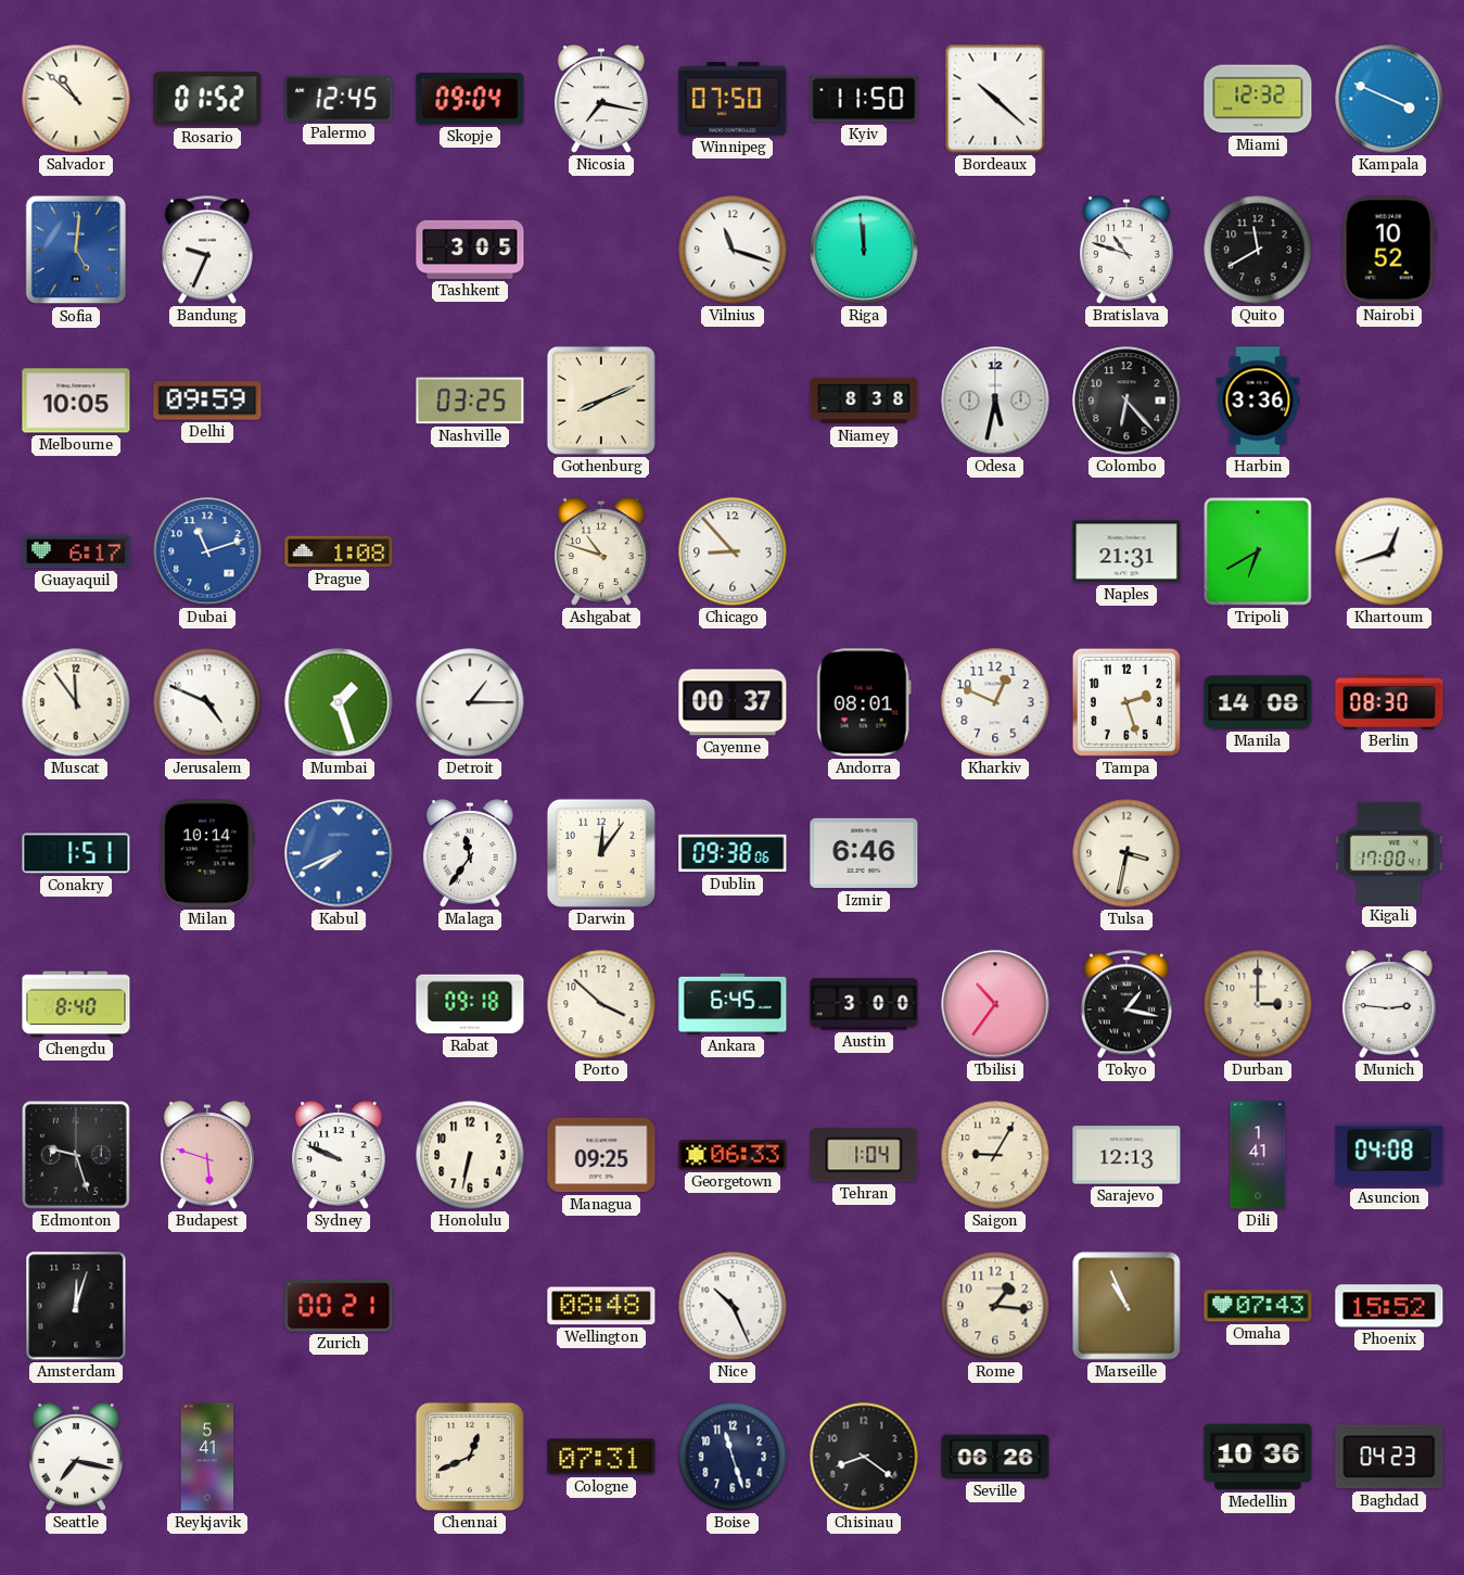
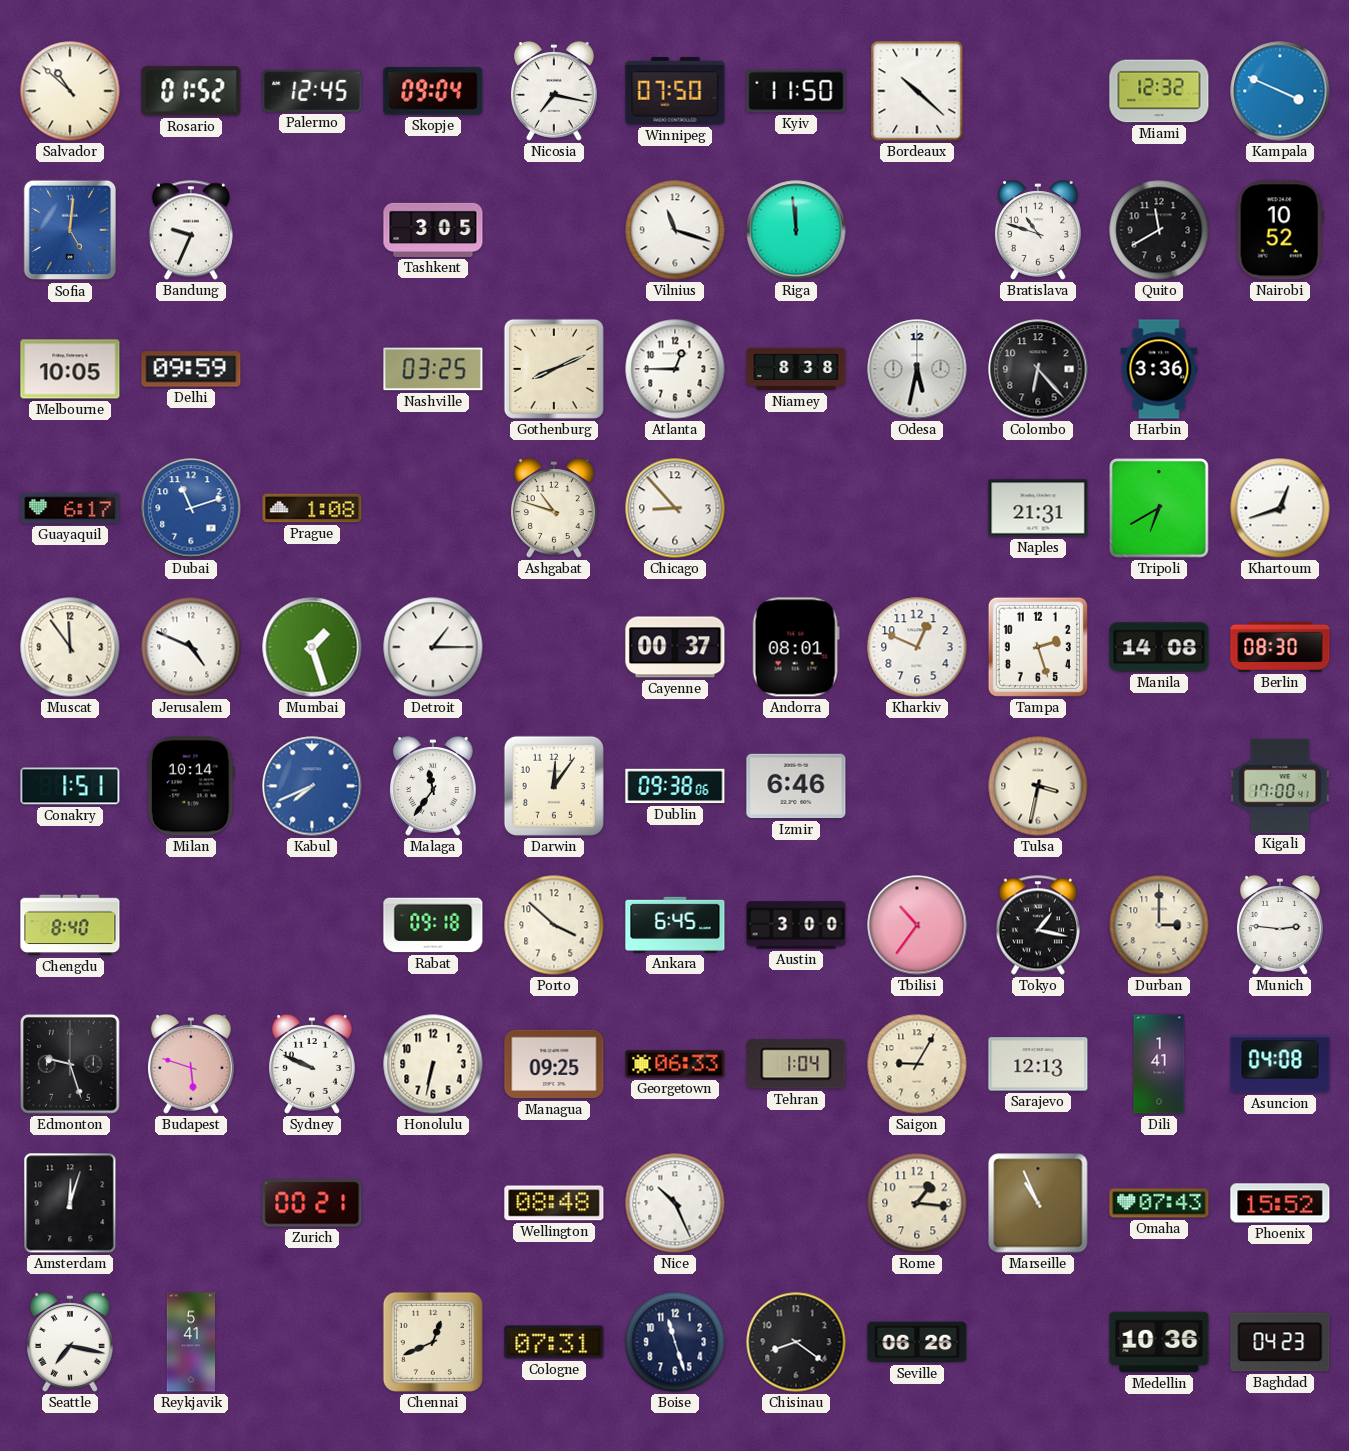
Atlanta: none -> 12:45
